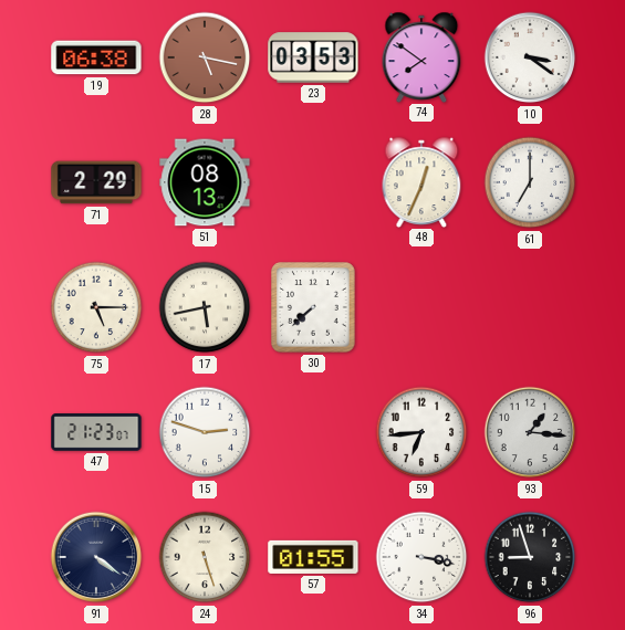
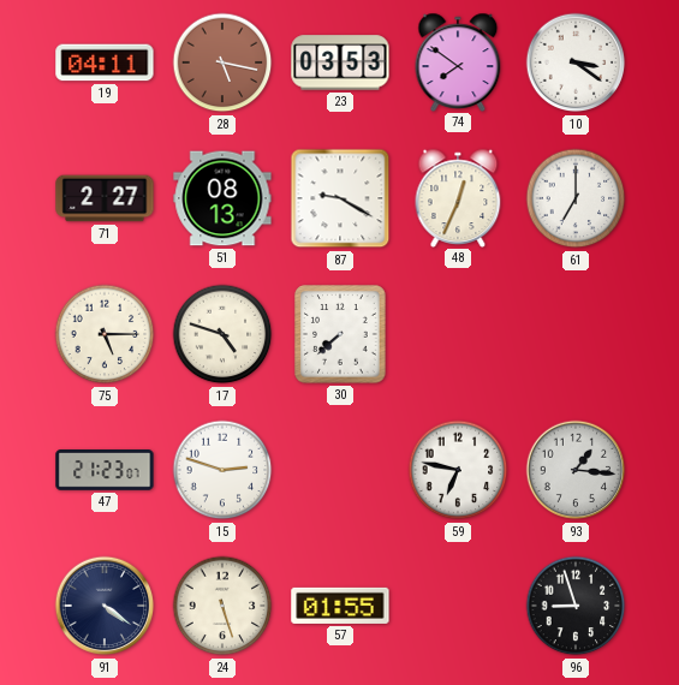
19: 06:38 -> 04:11
71: 2:29 -> 2:27
87: none -> 9:20
17: 5:43 -> 4:48
59: 6:44 -> 6:47
34: 3:17 -> none
